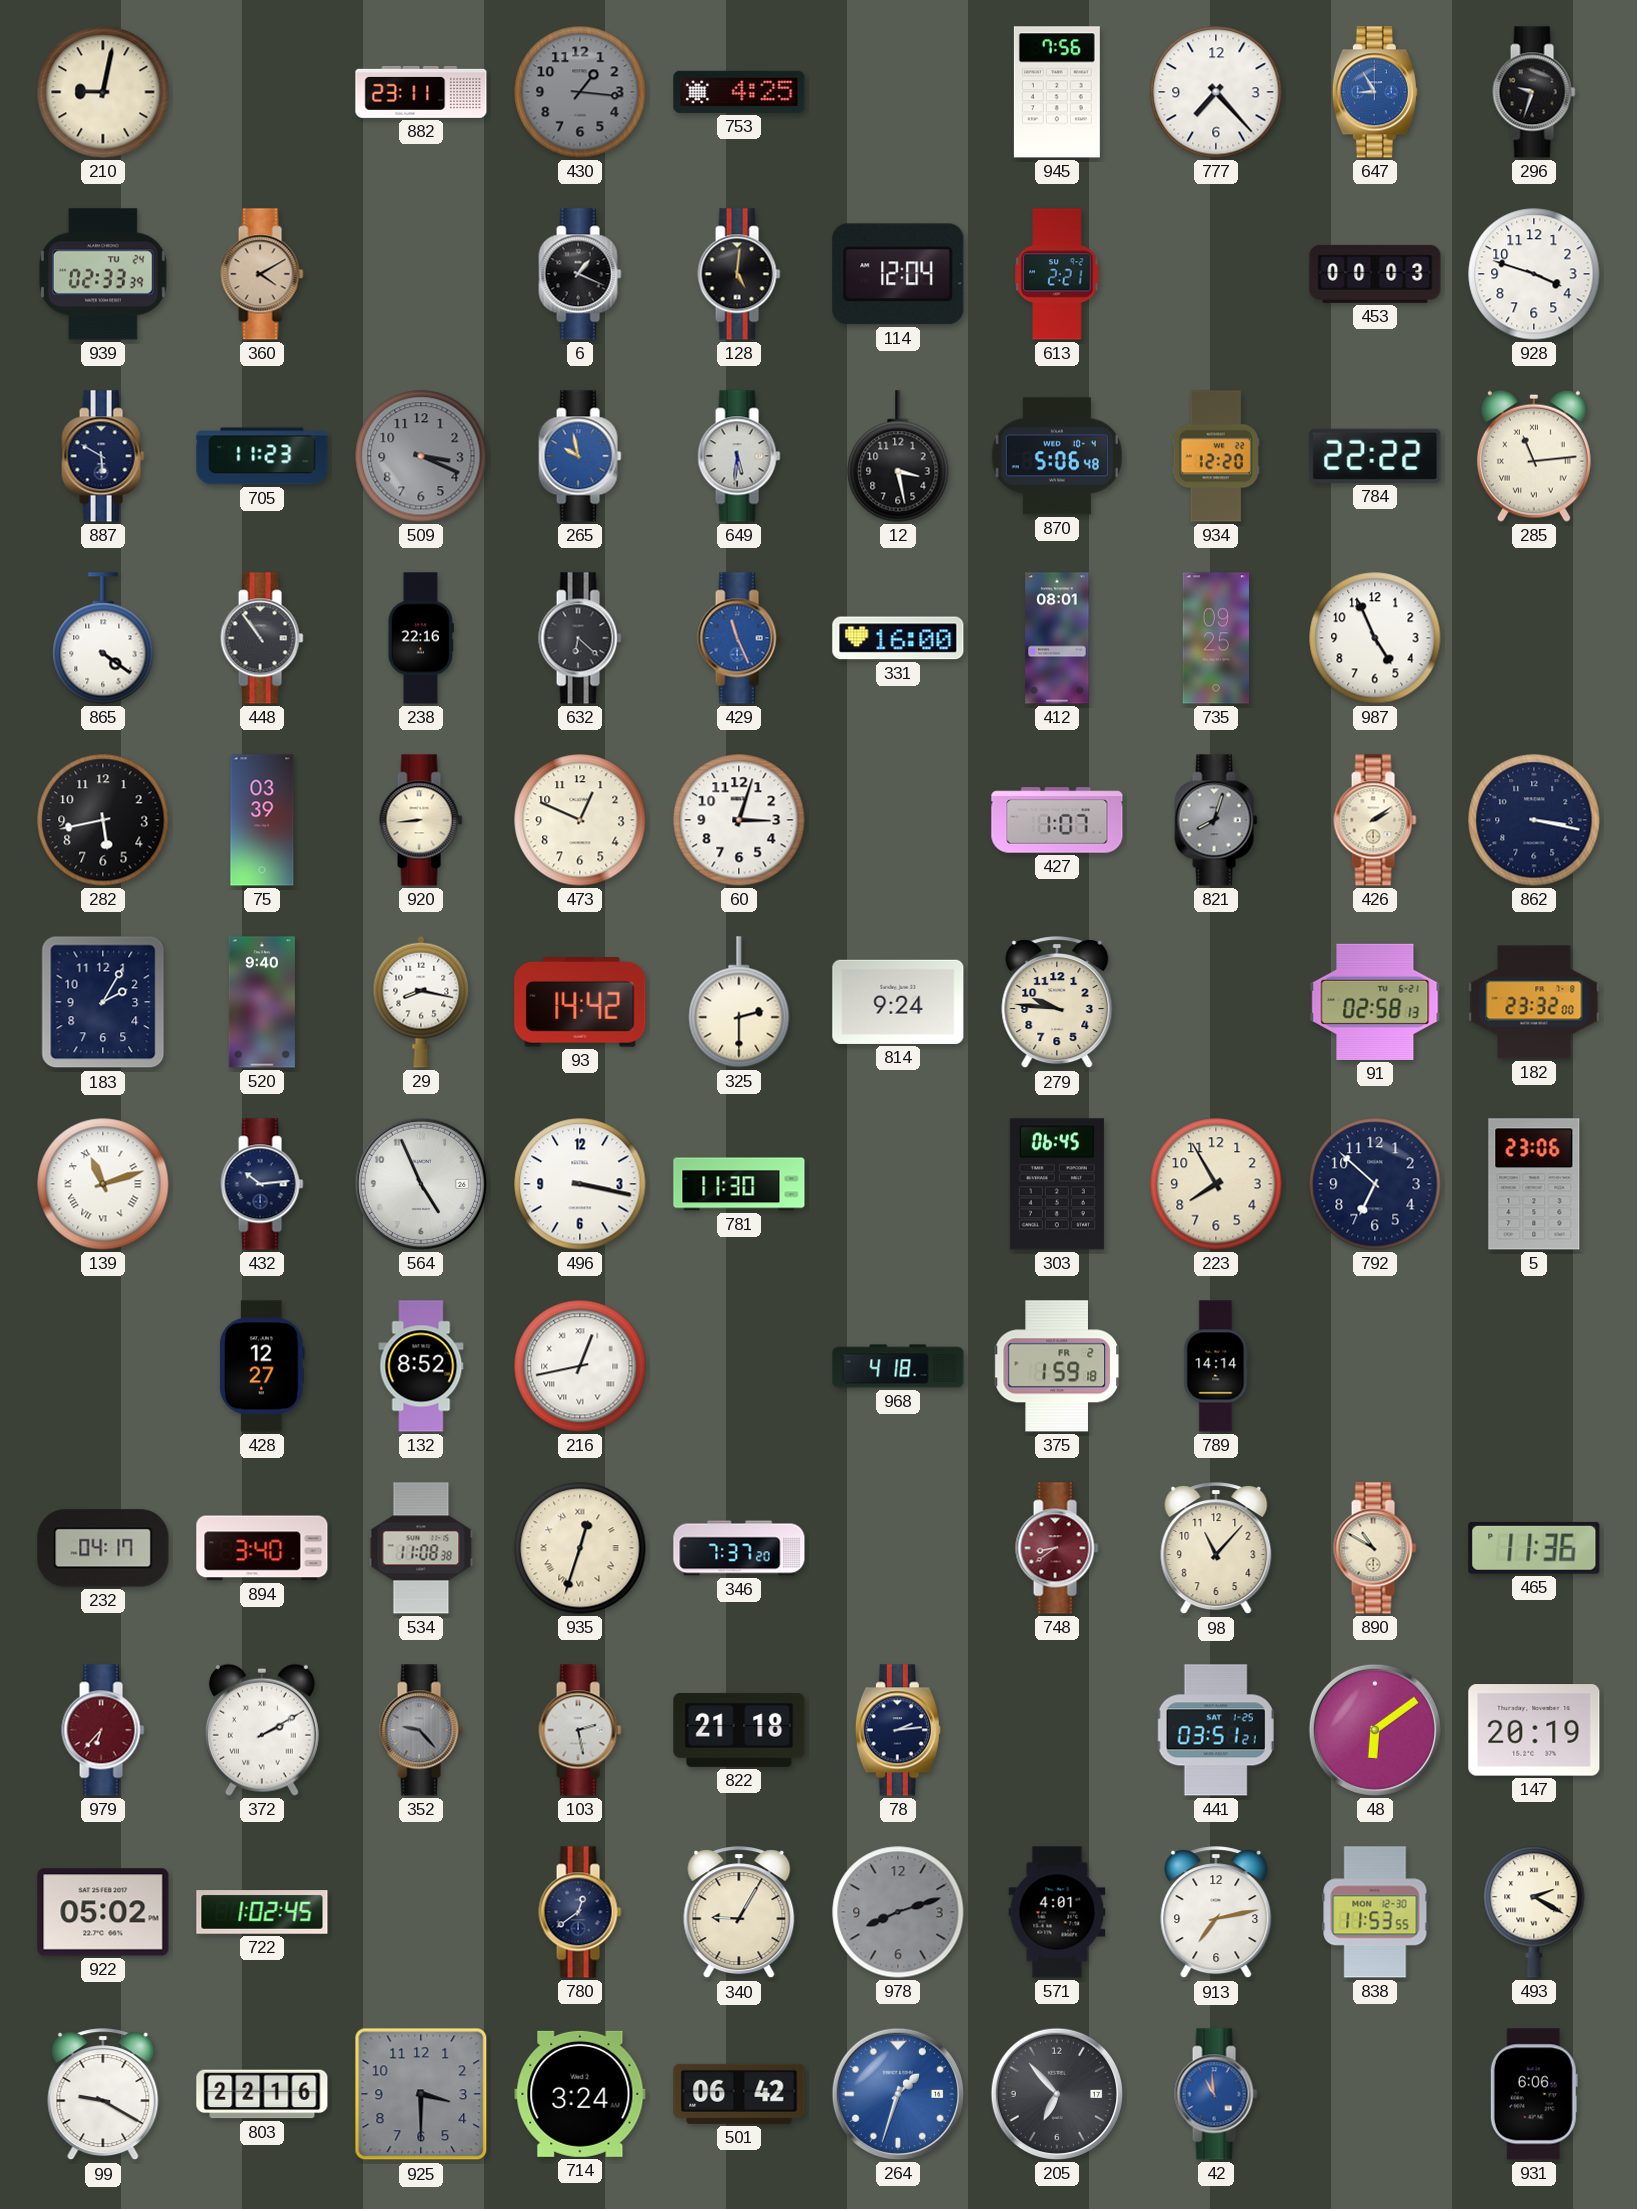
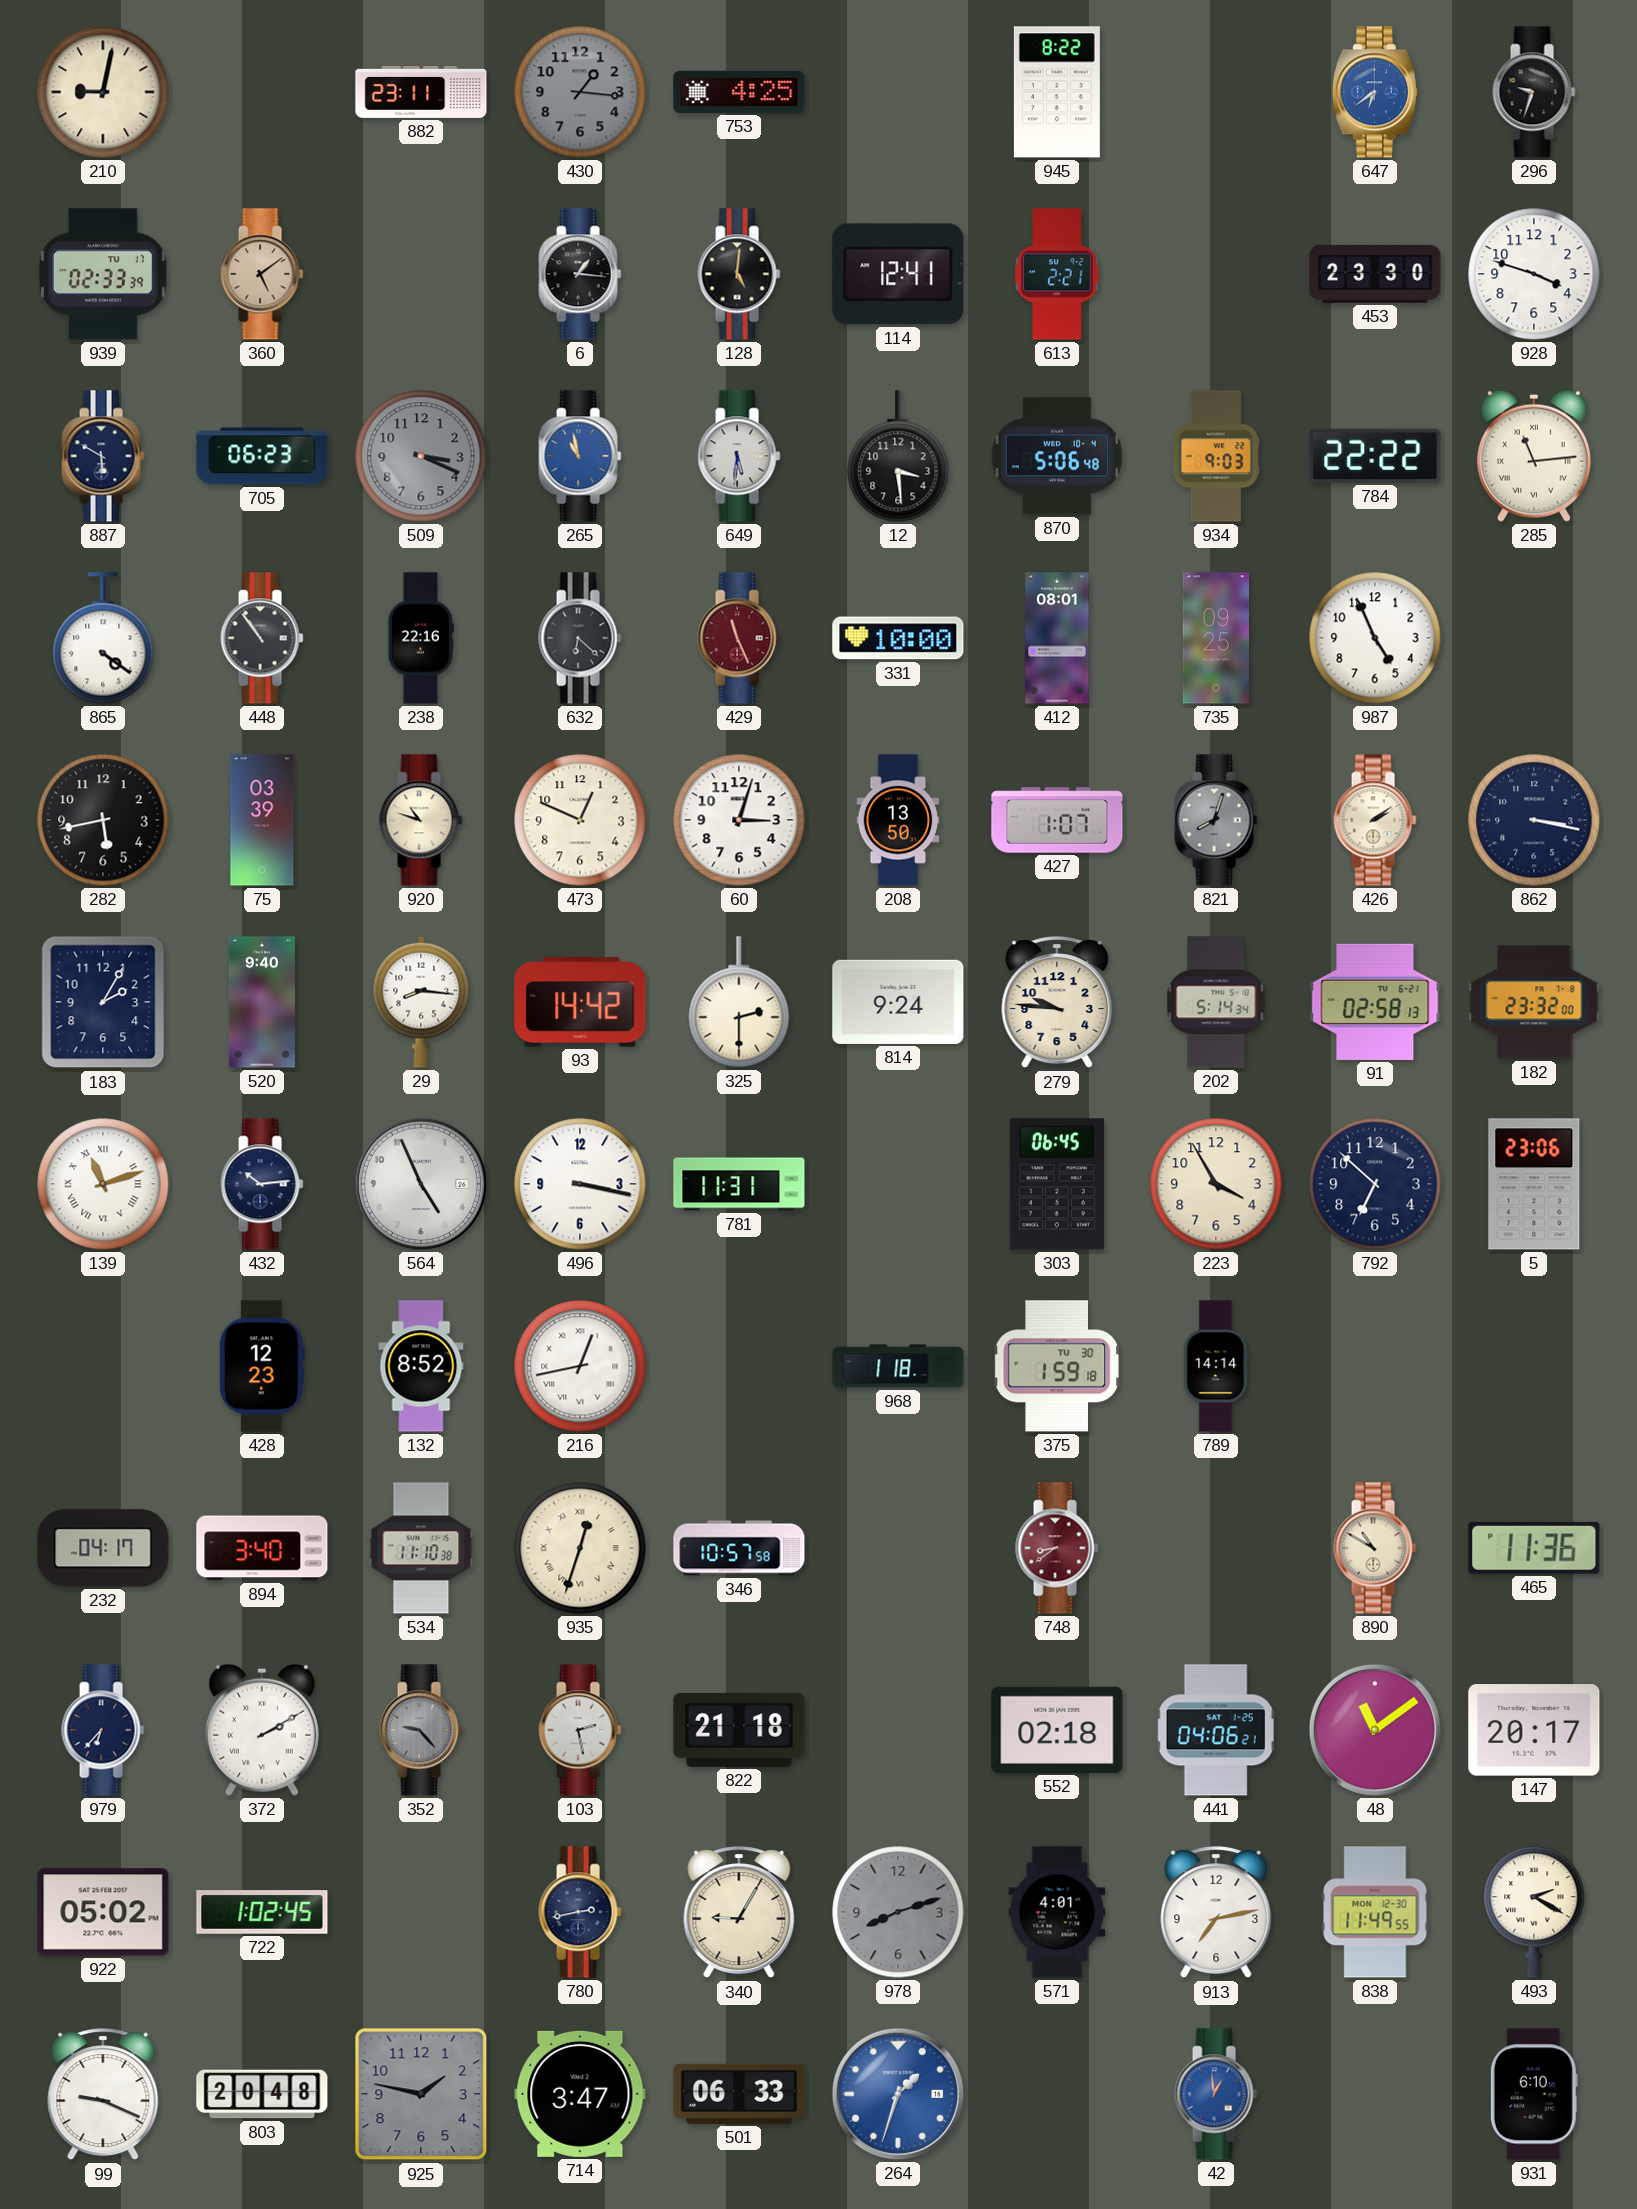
945: 7:56 -> 8:22
777: 7:23 -> none
647: 8:55 -> 6:39
939 date: TU 24 -> TU 17
360: 4:10 -> 5:09
6: 1:19 -> 1:16
114: 12:04 -> 12:41
453: 00:03 -> 23:30
705: 11:23 -> 06:23
265: 9:58 -> 10:58
12: 3:28 -> 3:29
934: 12:20 -> 9:03
429 dial: blue -> burgundy
331: 16:00 -> 10:00
920: 8:44 -> 10:48
208: none -> 13:50
29: 8:17 -> 8:16
202: none -> 5:14
781: 11:30 -> 11:31
223: 7:55 -> 3:55
428: 12:27 -> 12:23
968: 4:18 -> 1:18
375 date: FR 2 -> TU 30
534: 11:08 -> 11:10
346: 7:37 -> 10:57
98: 11:07 -> none
979 dial: burgundy -> navy
78: 2:14 -> none
552: none -> 02:18
441: 03:51 -> 04:06
48: 6:09 -> 11:09
147: 20:19 -> 20:17
780: 12:39 -> 2:43
838: 11:53 -> 11:49
99: 9:20 -> 9:19
803: 22:16 -> 20:48
925: 3:30 -> 1:47
714: 3:24 -> 3:47
501: 06:42 -> 06:33
205: 6:53 -> none
42: 10:59 -> 12:59
931: 6:06 -> 6:10
